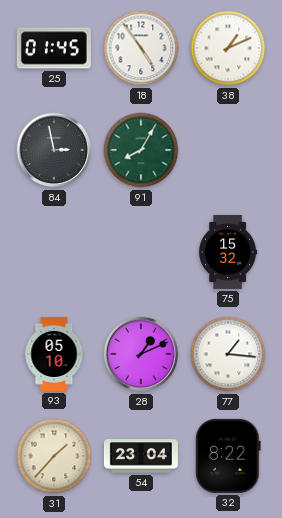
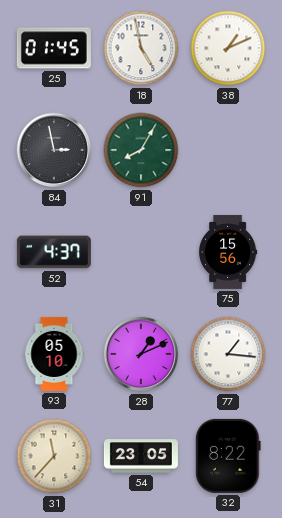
18: 4:54 -> 4:58
52: none -> 4:37
75: 15:32 -> 15:56
31: 1:37 -> 11:37
54: 23:04 -> 23:05
